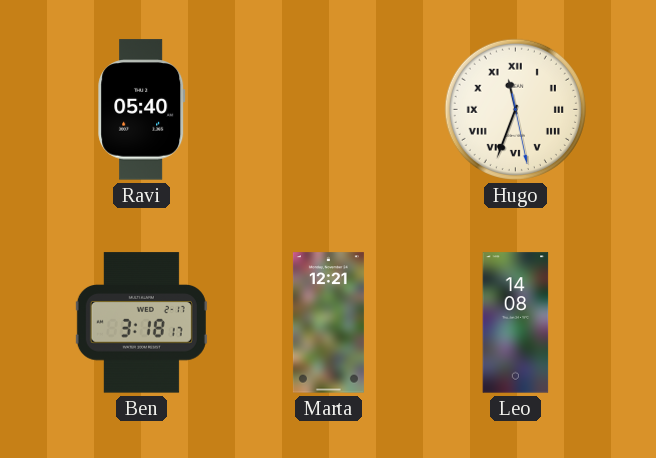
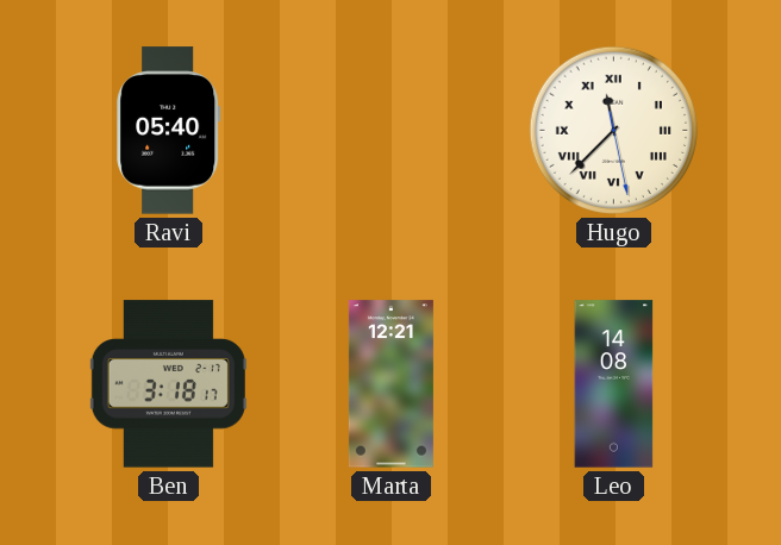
Hugo: 11:33 -> 11:37
